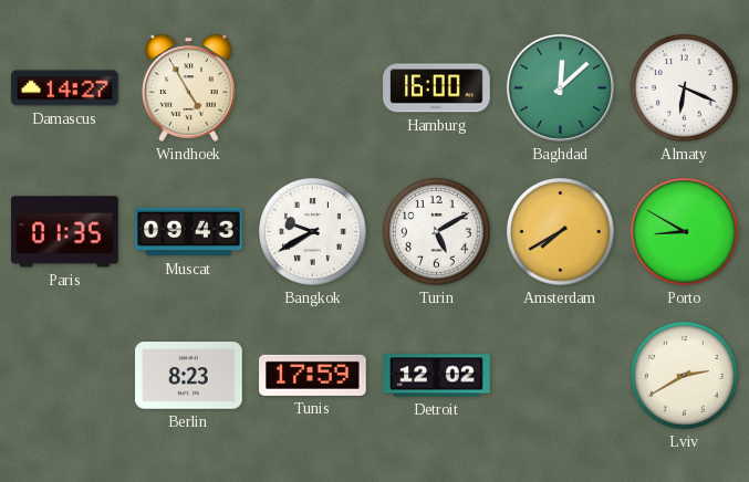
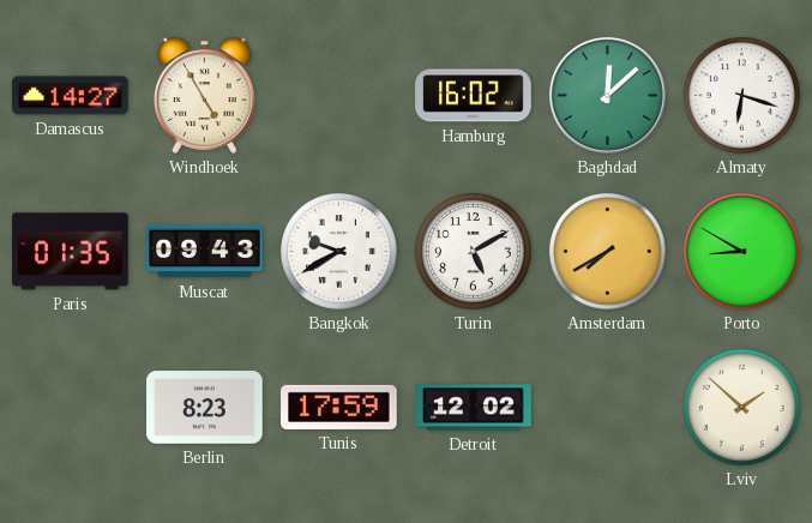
Hamburg: 16:00 -> 16:02
Almaty: 6:19 -> 6:18
Lviv: 2:40 -> 1:52
